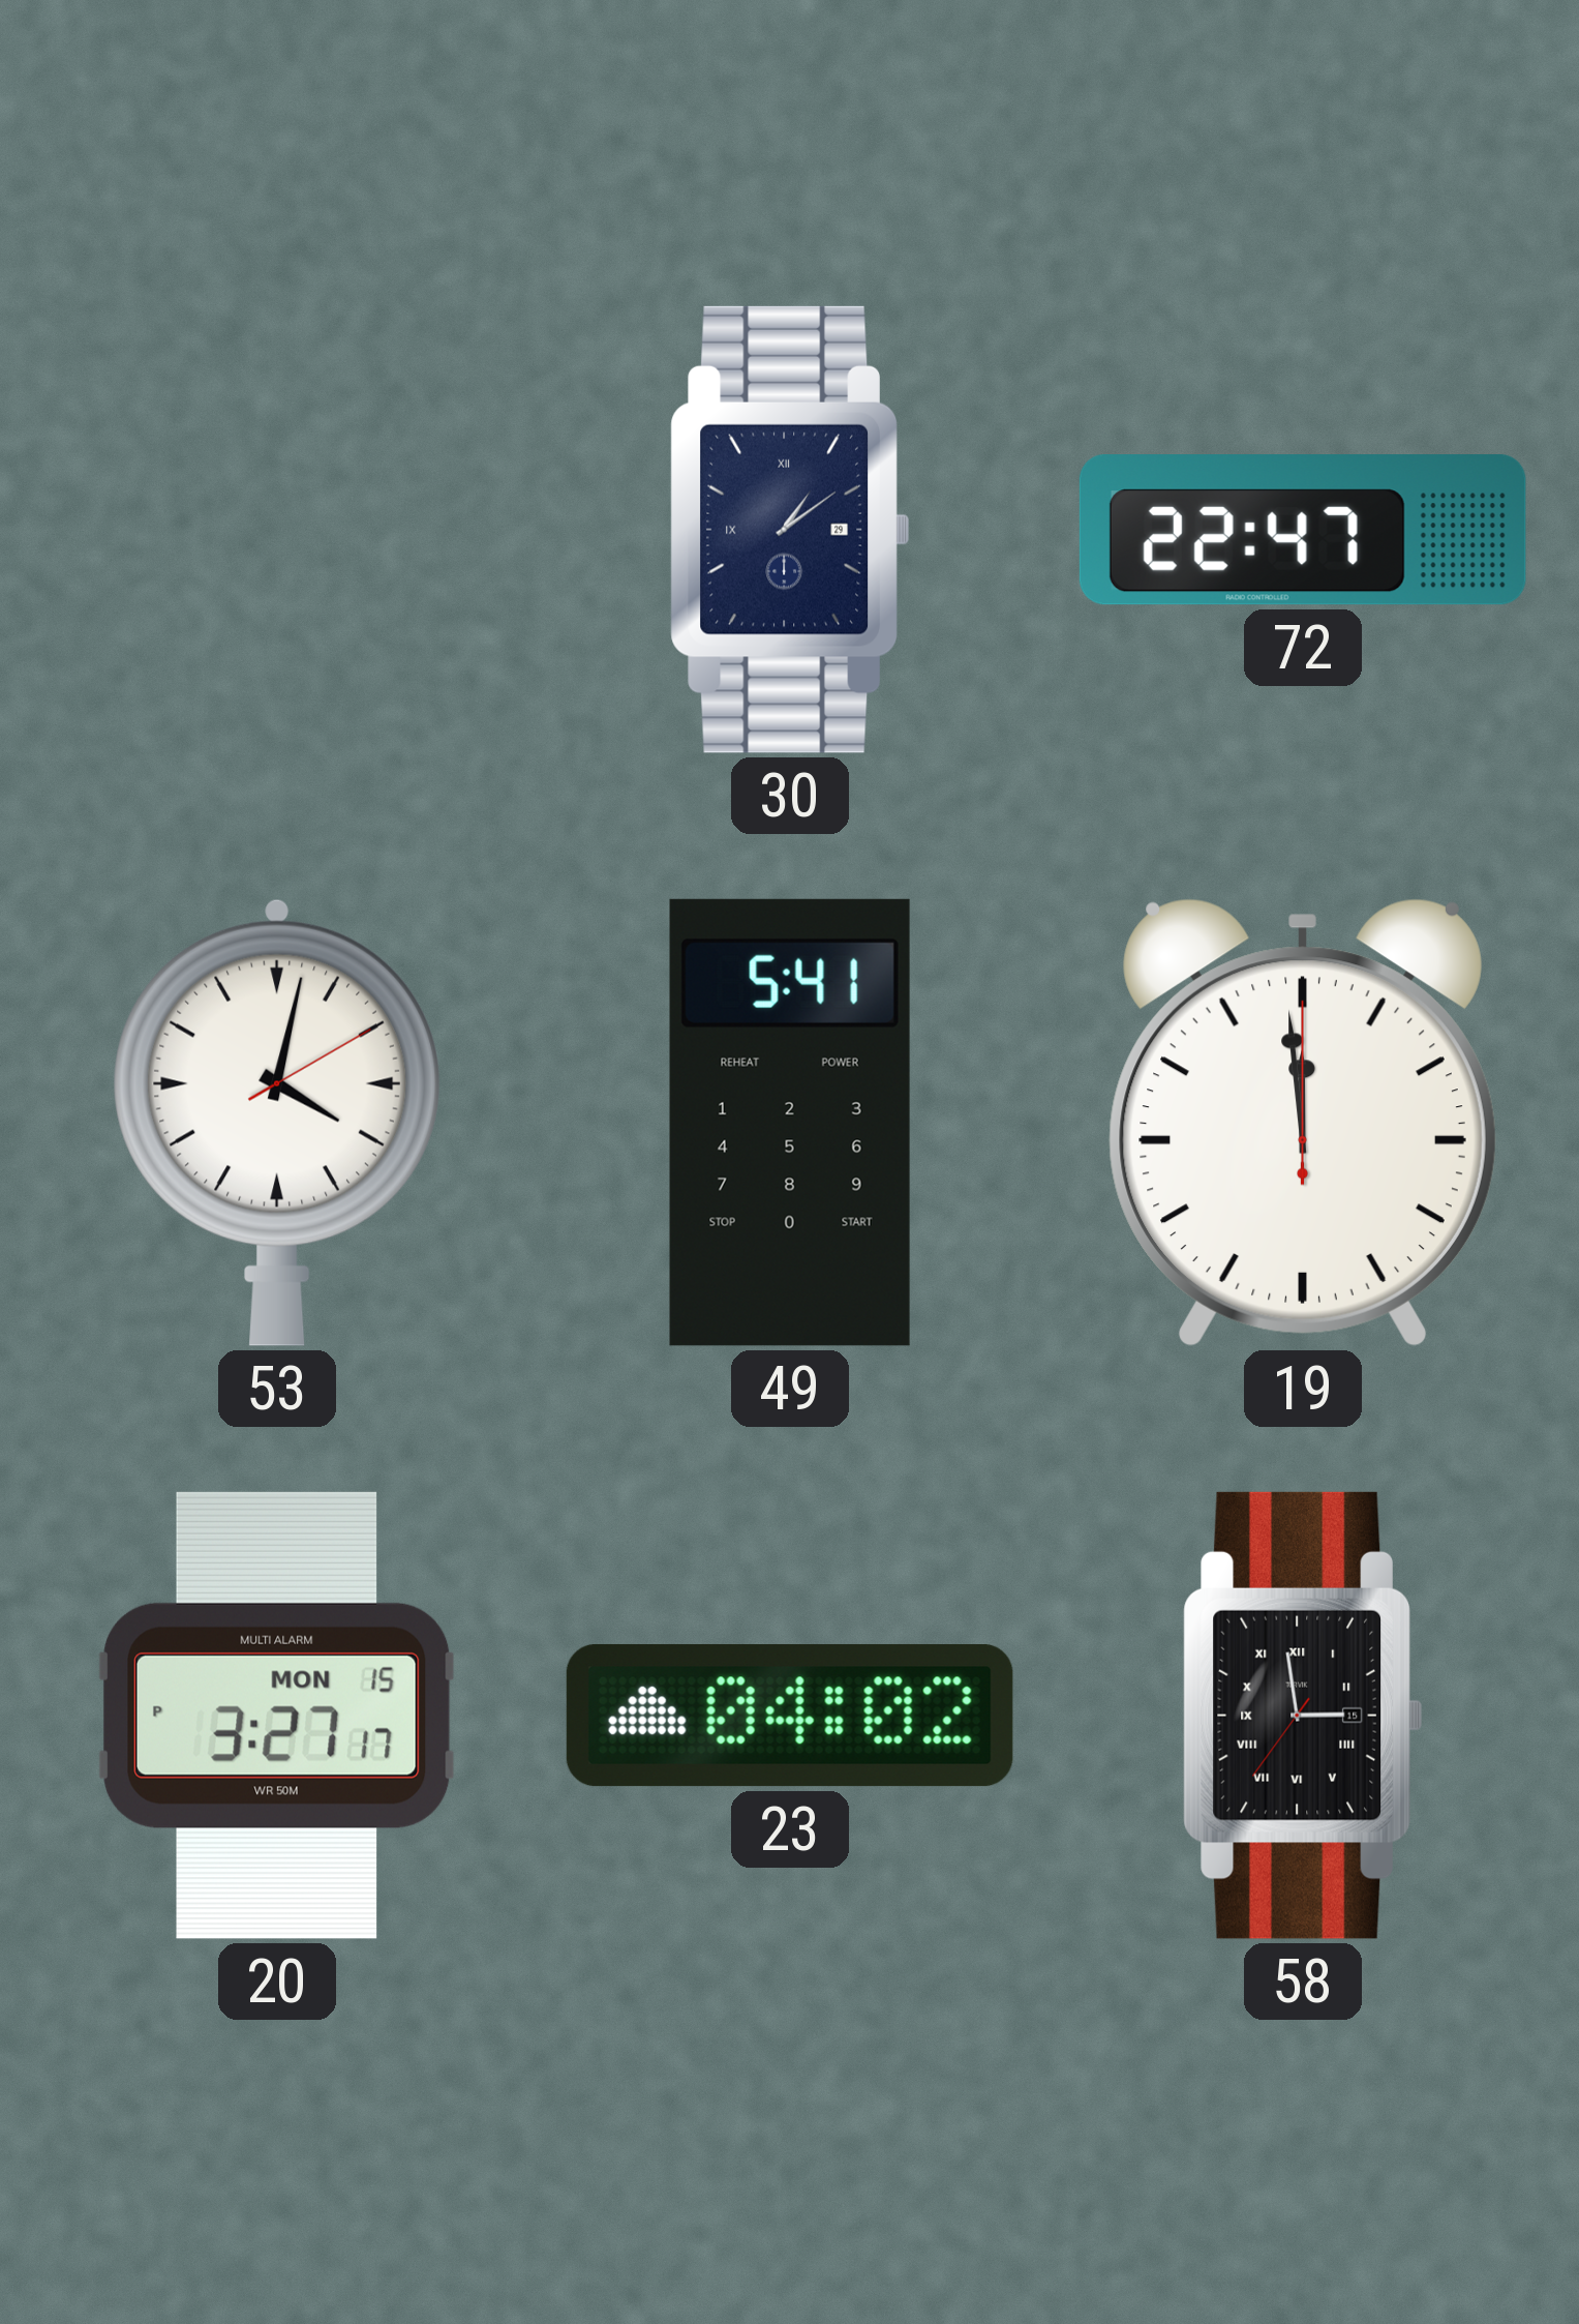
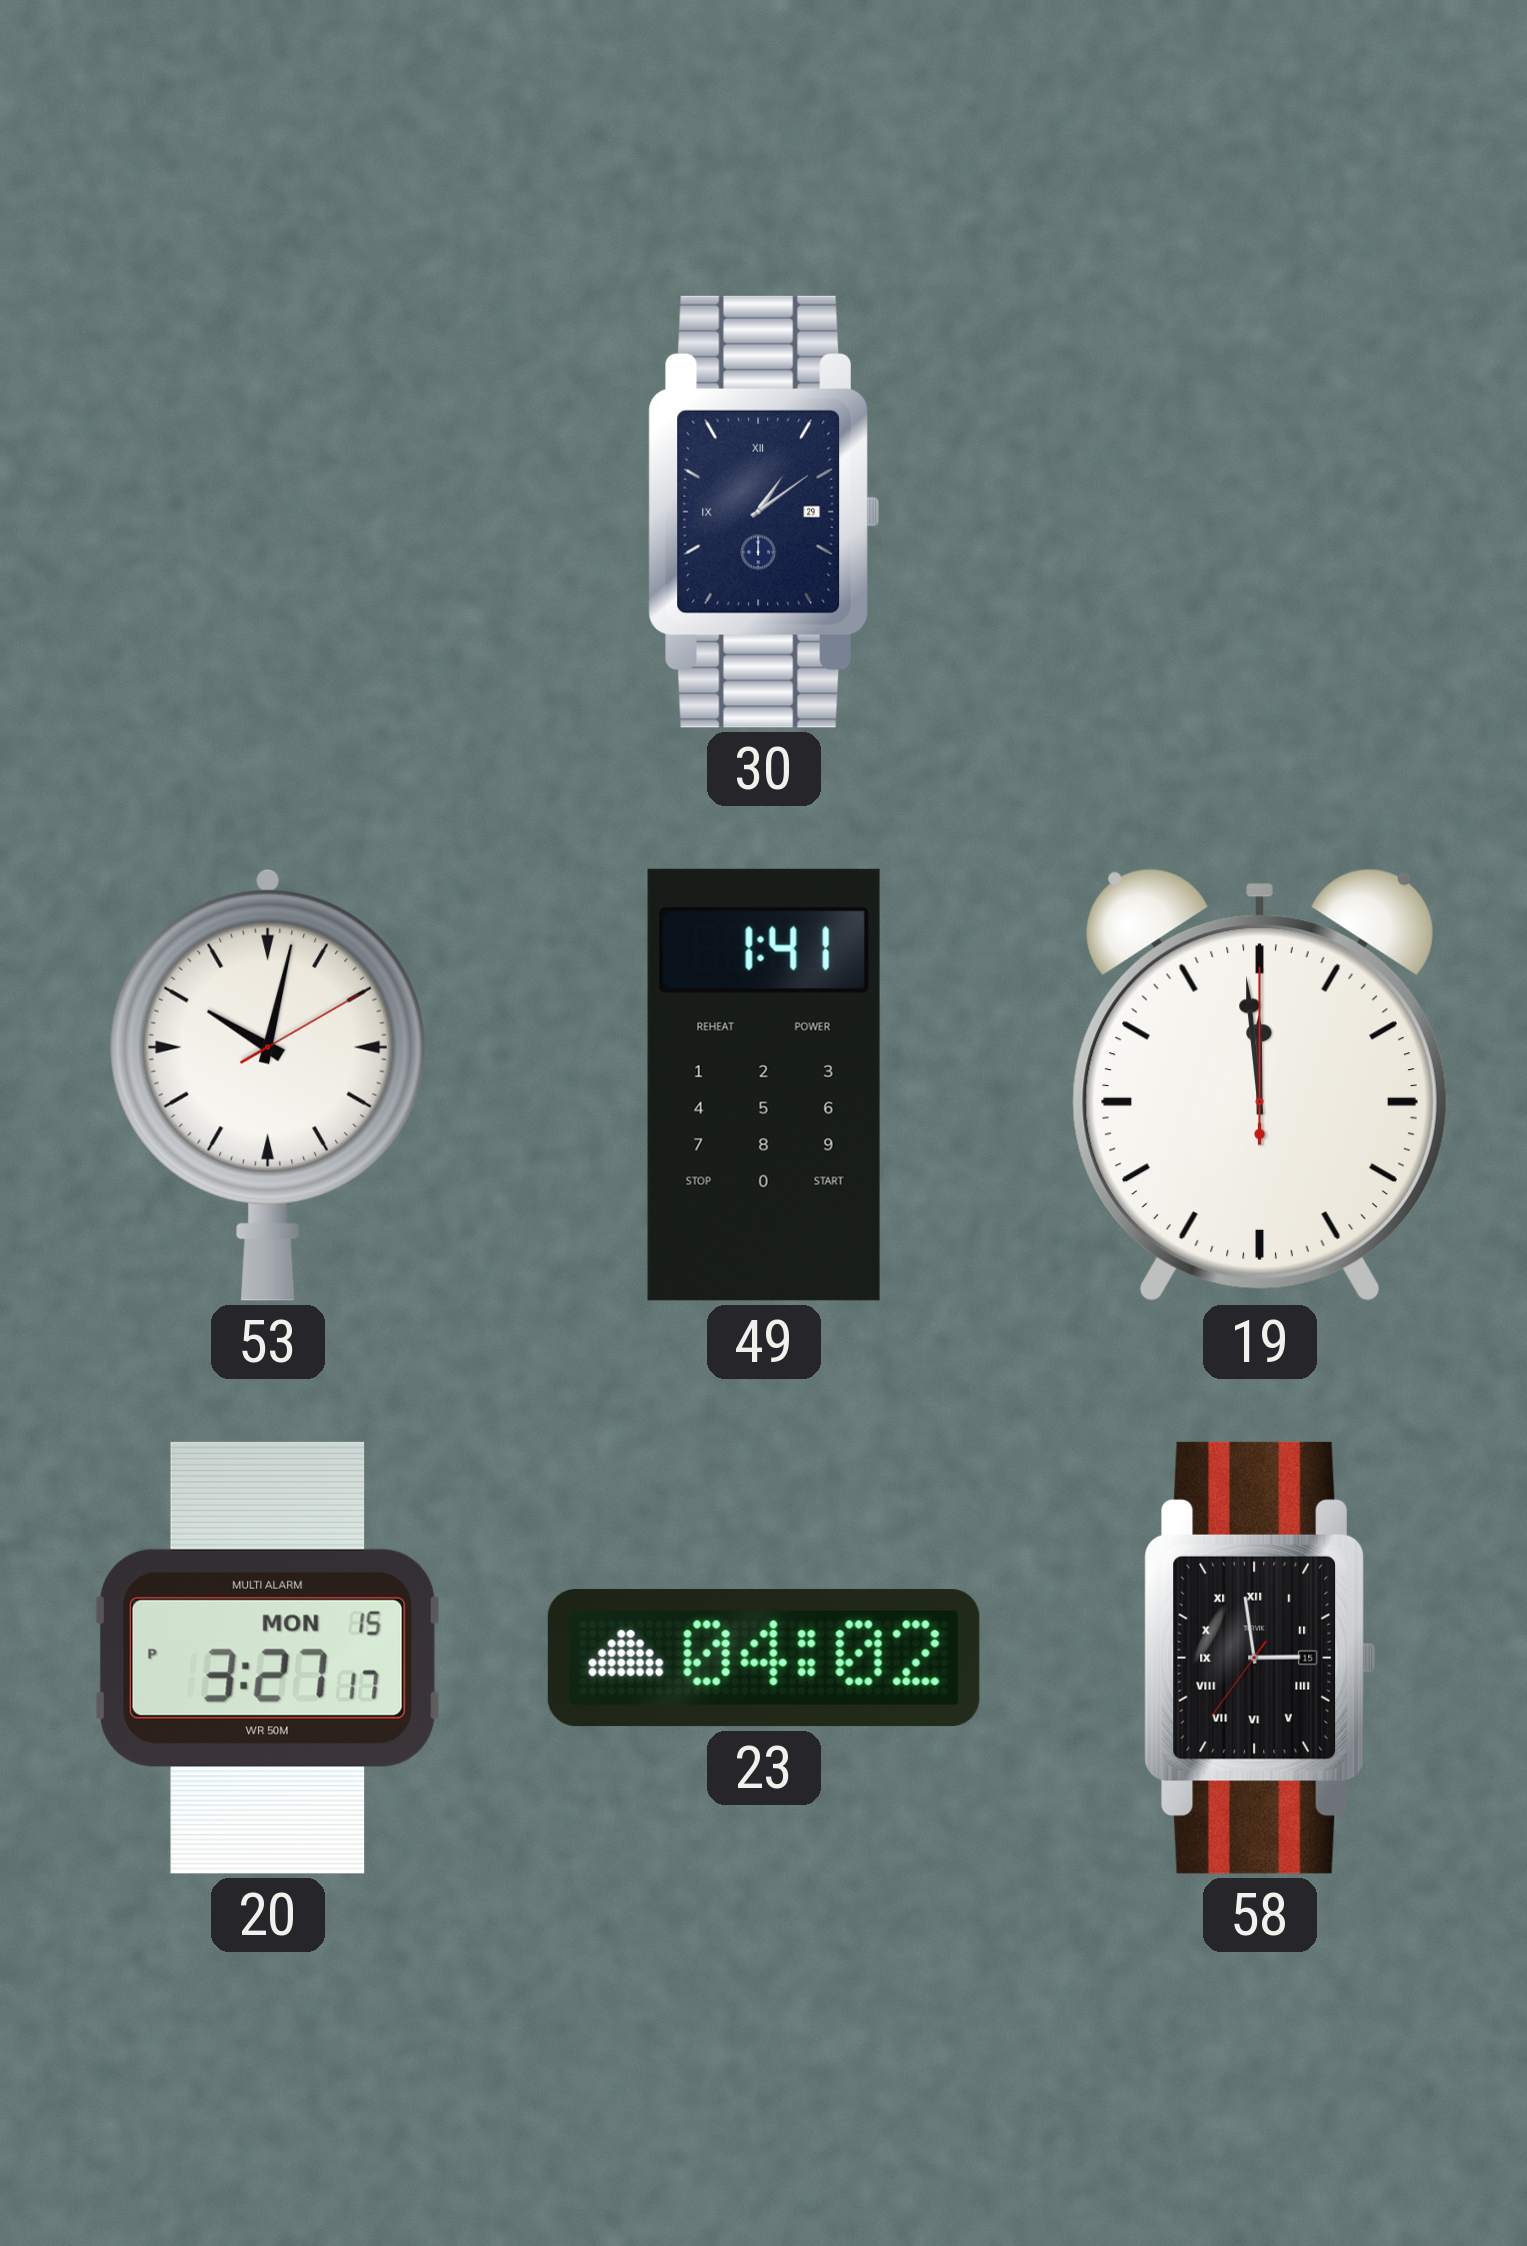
72: 22:47 -> none
53: 4:02 -> 10:02
49: 5:41 -> 1:41
